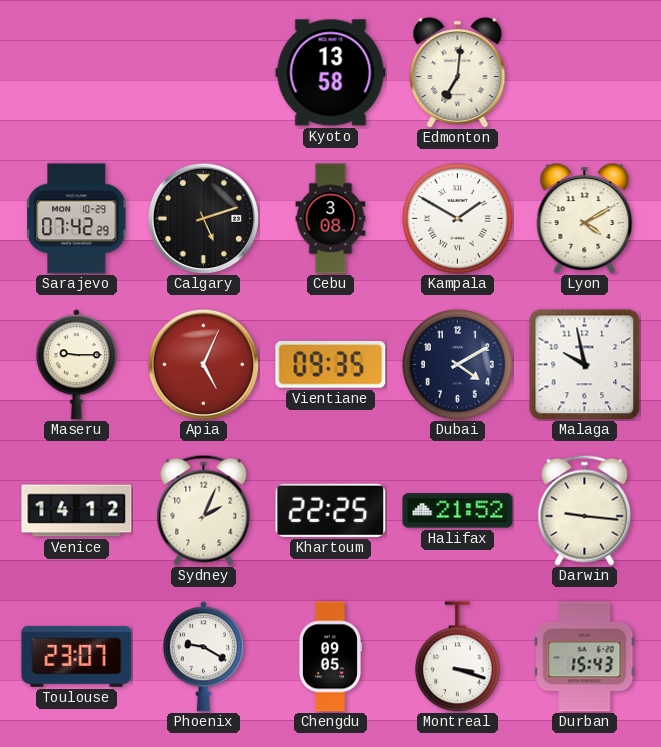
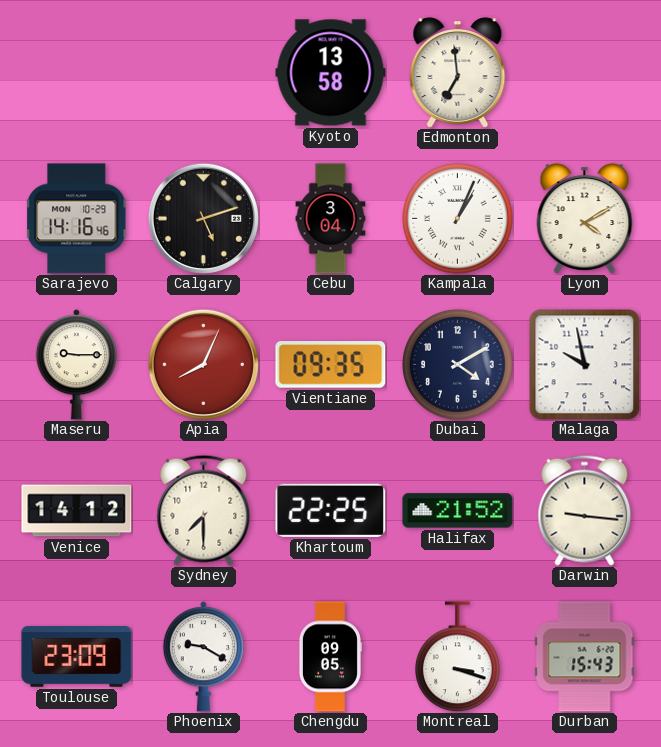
Edmonton: 7:01 -> 6:59
Sarajevo: 07:42 -> 14:16
Cebu: 3:08 -> 3:04
Kampala: 1:50 -> 1:04
Apia: 5:04 -> 8:04
Sydney: 2:04 -> 7:30
Toulouse: 23:07 -> 23:09
